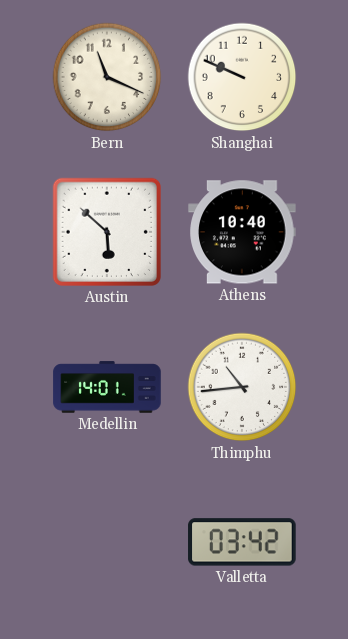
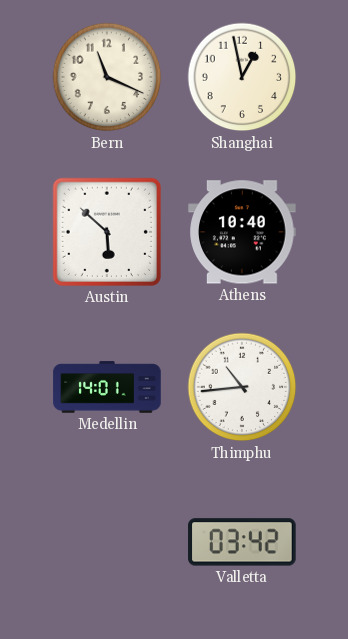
Shanghai: 9:49 -> 12:58
